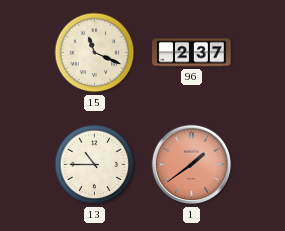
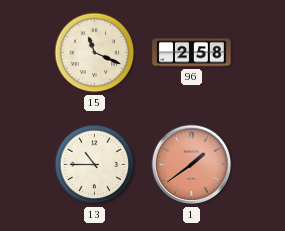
96: 2:37 -> 2:58
